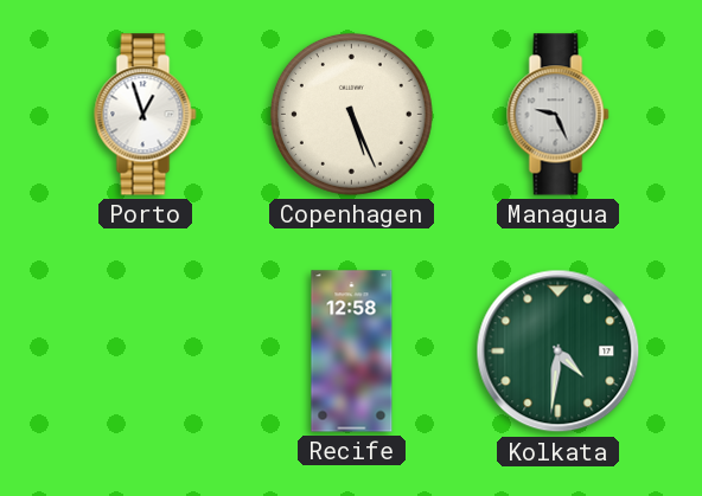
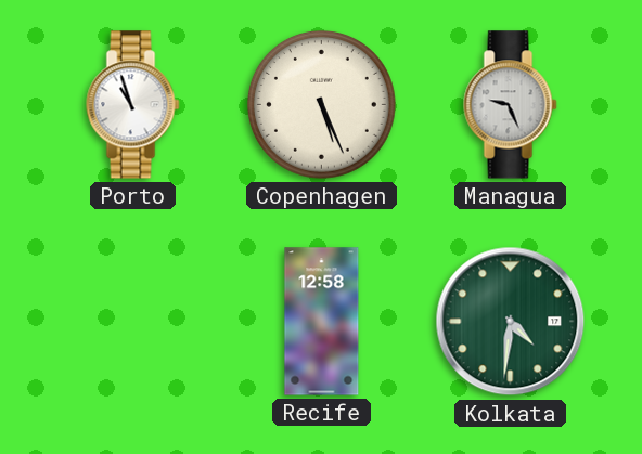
Porto: 12:57 -> 10:57
